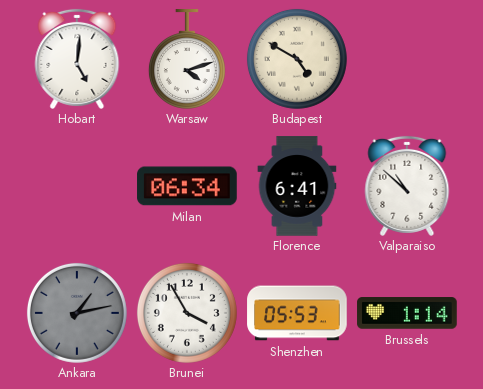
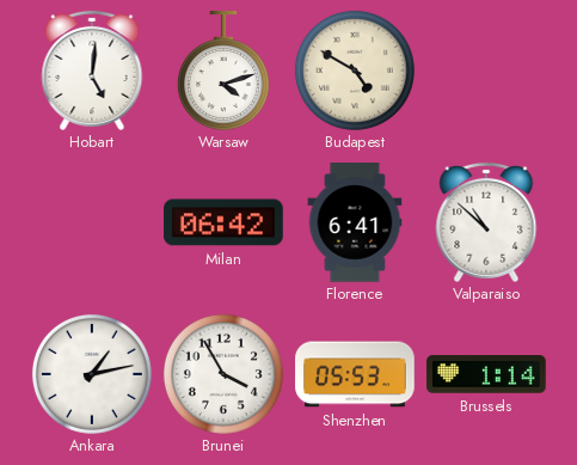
Milan: 06:34 -> 06:42
Ankara dial: grey -> white
